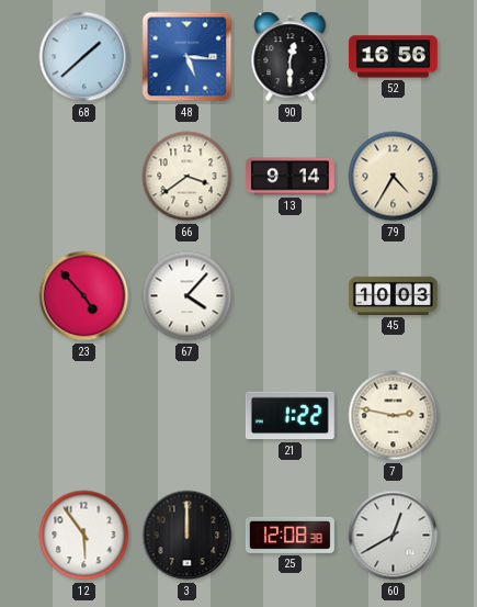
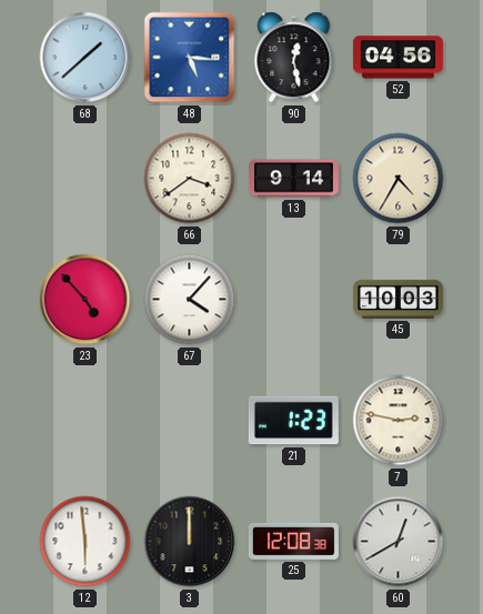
90: 12:30 -> 12:28
52: 16:56 -> 04:56
21: 1:22 -> 1:23
12: 5:54 -> 5:59
